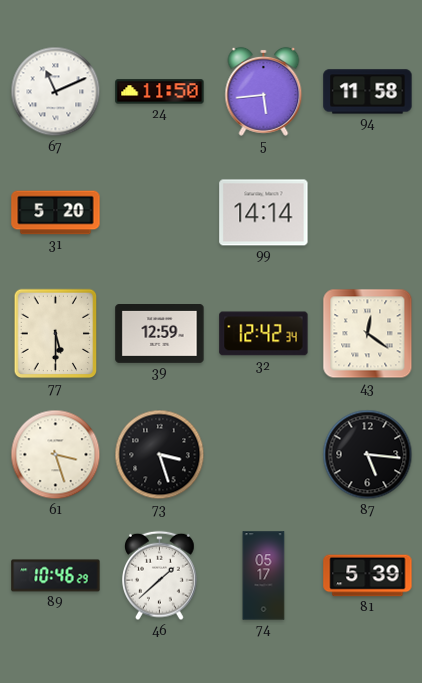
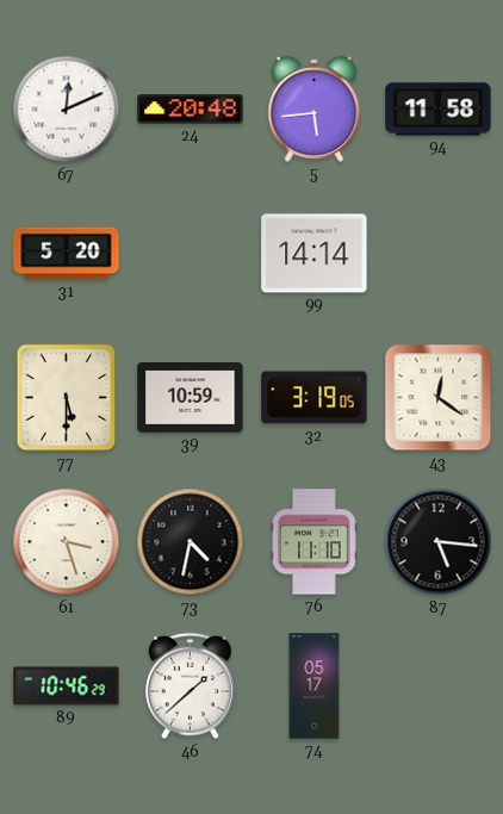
67: 11:11 -> 12:11
24: 11:50 -> 20:48
39: 12:59 -> 10:59
32: 12:42 -> 3:19
73: 3:27 -> 4:32
76: none -> 11:10
81: 5:39 -> none
